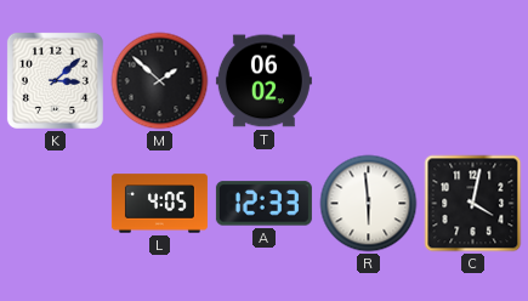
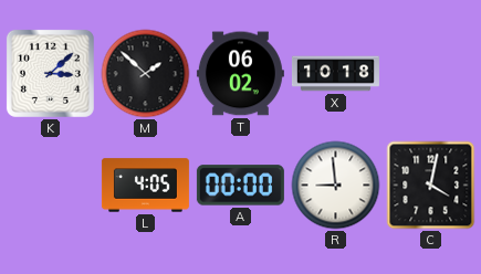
X: none -> 10:18
A: 12:33 -> 00:00
R: 5:59 -> 8:59
